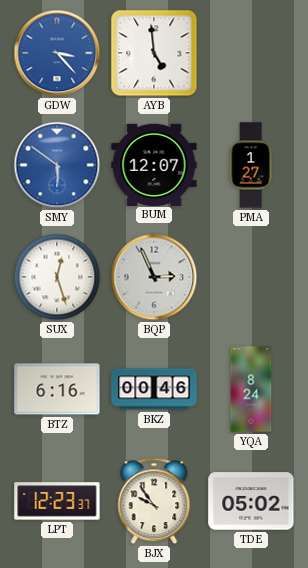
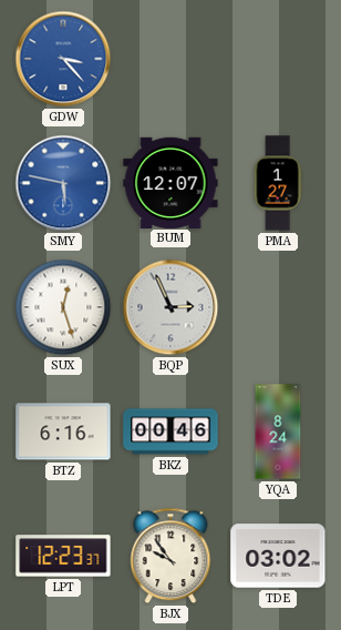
AYB: 4:59 -> none
SMY: 5:51 -> 5:47
TDE: 05:02 -> 03:02
